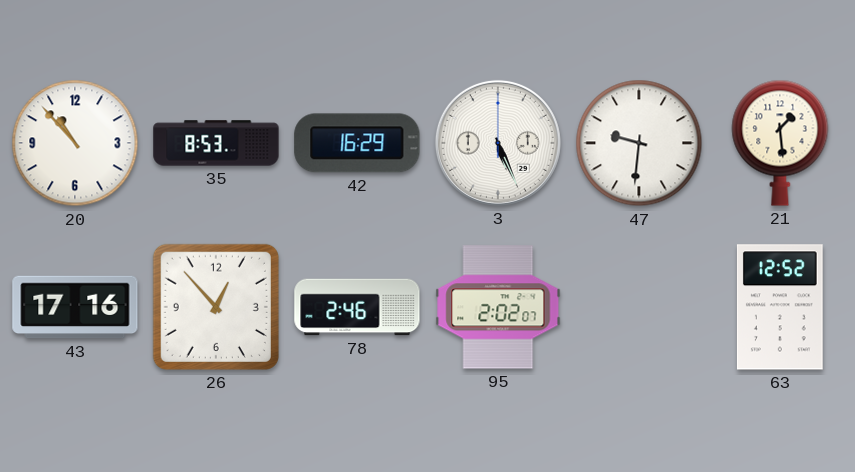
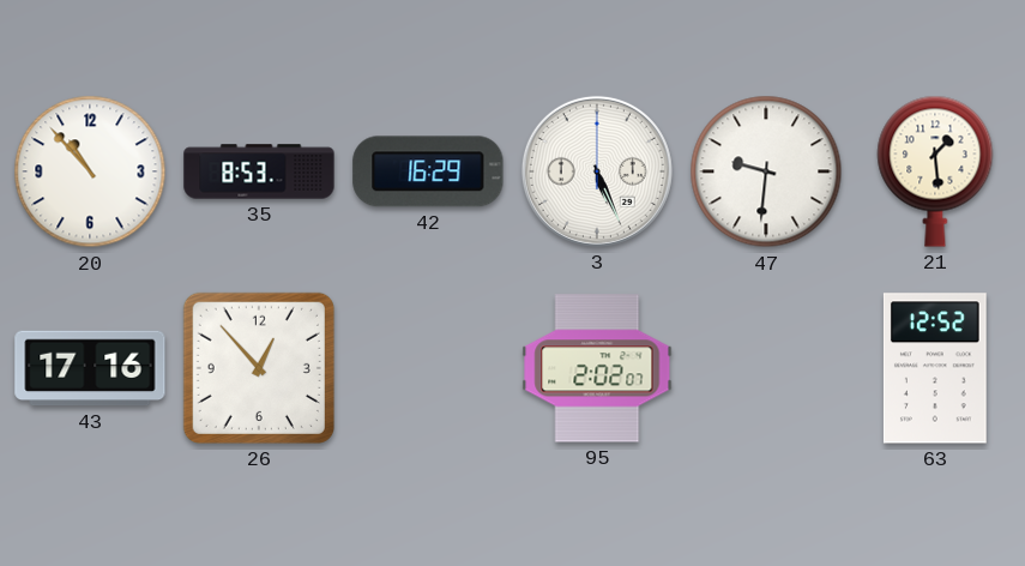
78: 2:46 -> none
